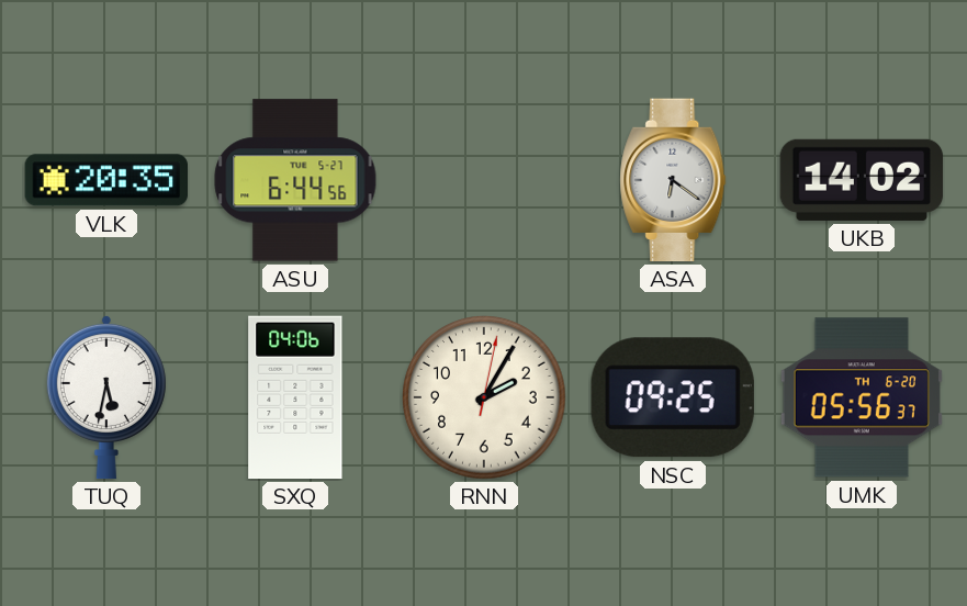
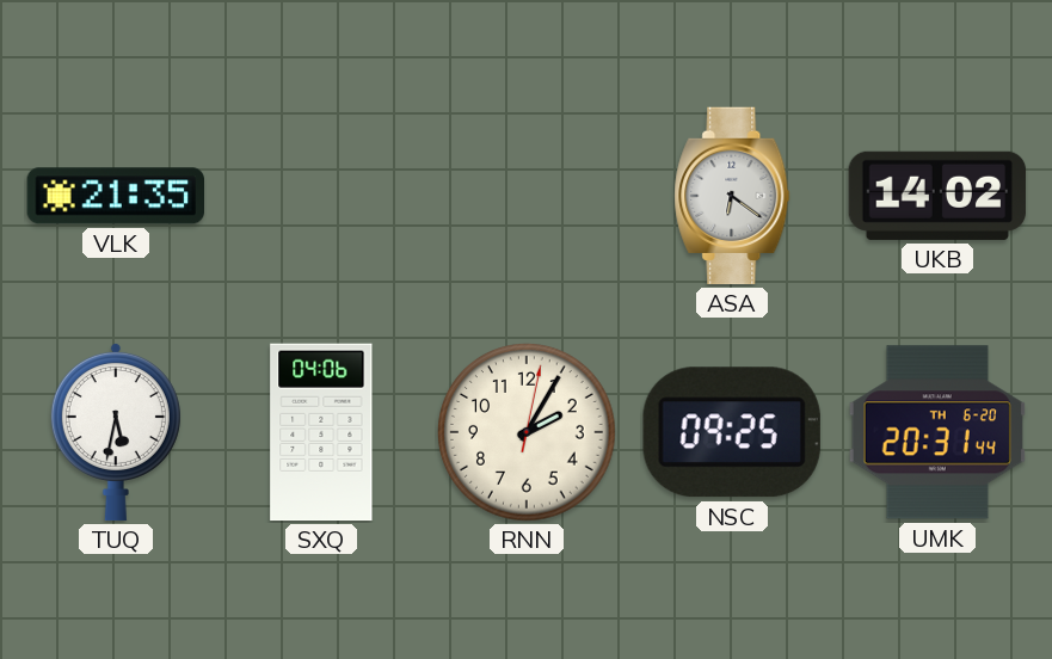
VLK: 20:35 -> 21:35
ASU: 6:44 -> none
UMK: 05:56 -> 20:31
